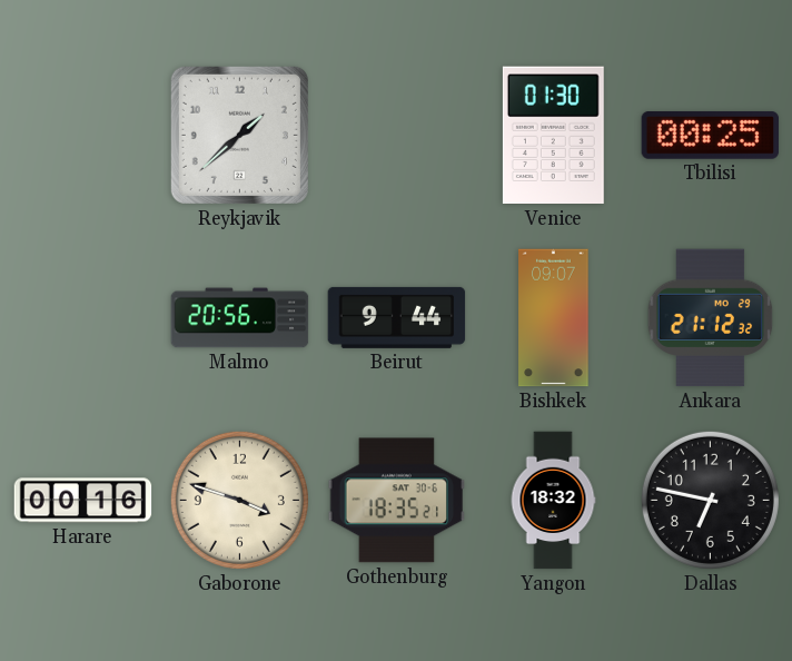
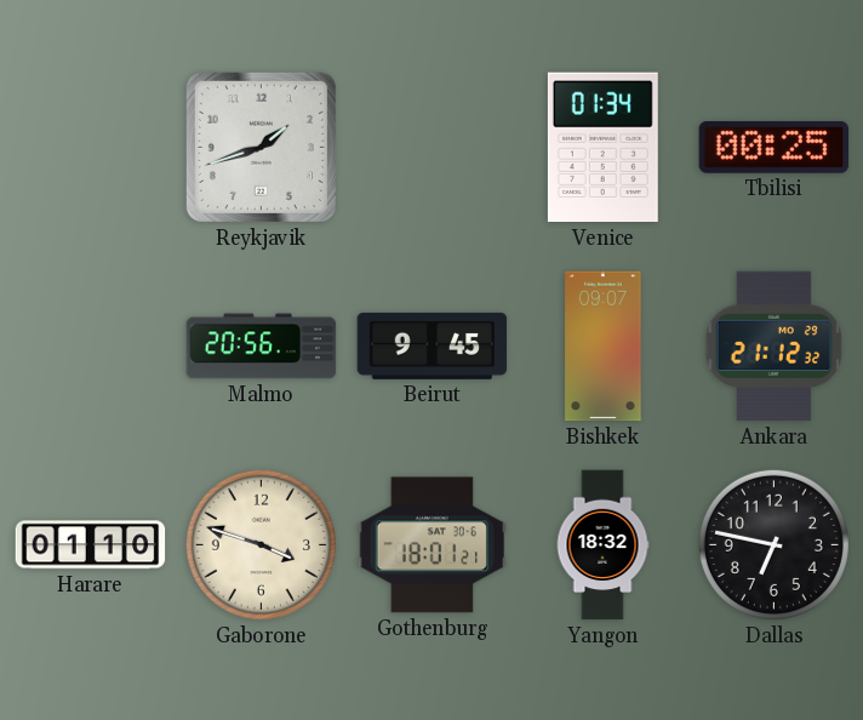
Reykjavik: 1:38 -> 1:42
Venice: 01:30 -> 01:34
Beirut: 9:44 -> 9:45
Harare: 00:16 -> 01:10
Gothenburg: 18:35 -> 18:01
